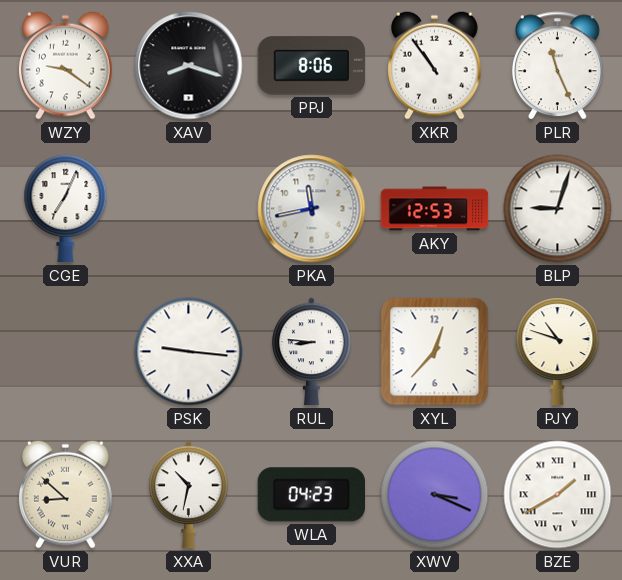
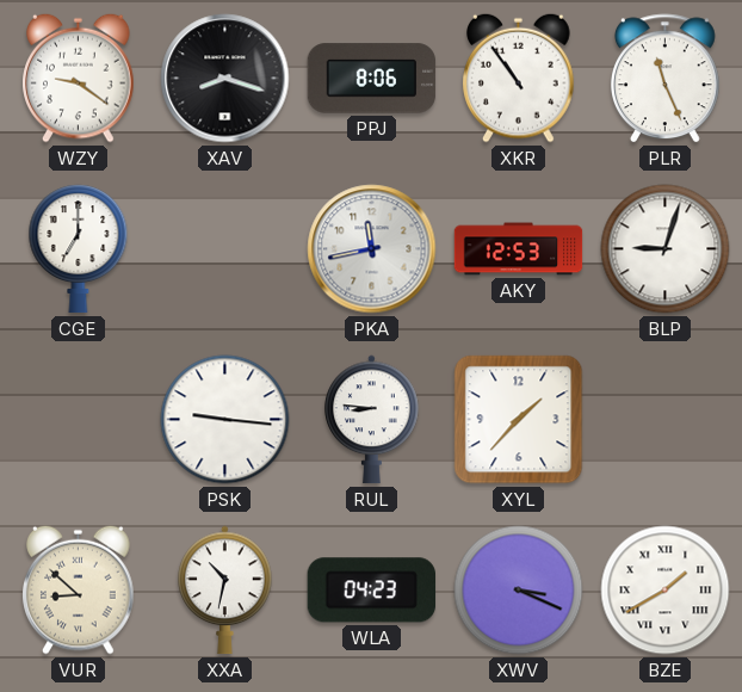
CGE: 7:04 -> 7:00
XYL: 12:37 -> 1:37
PJY: 10:48 -> none
